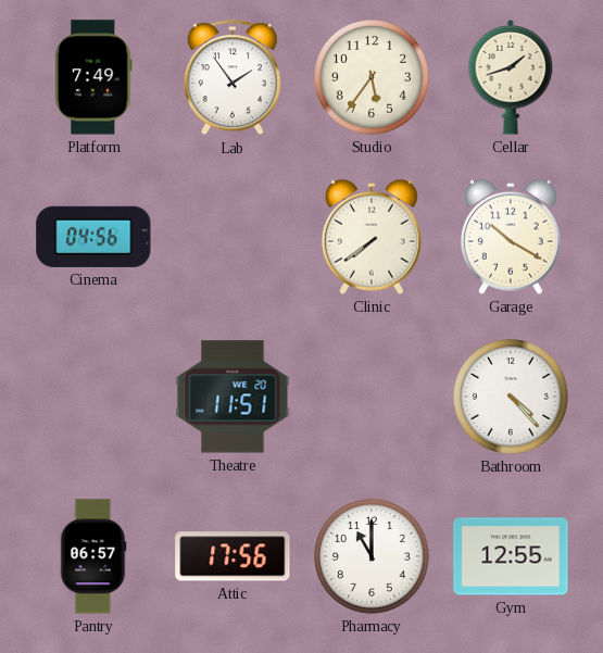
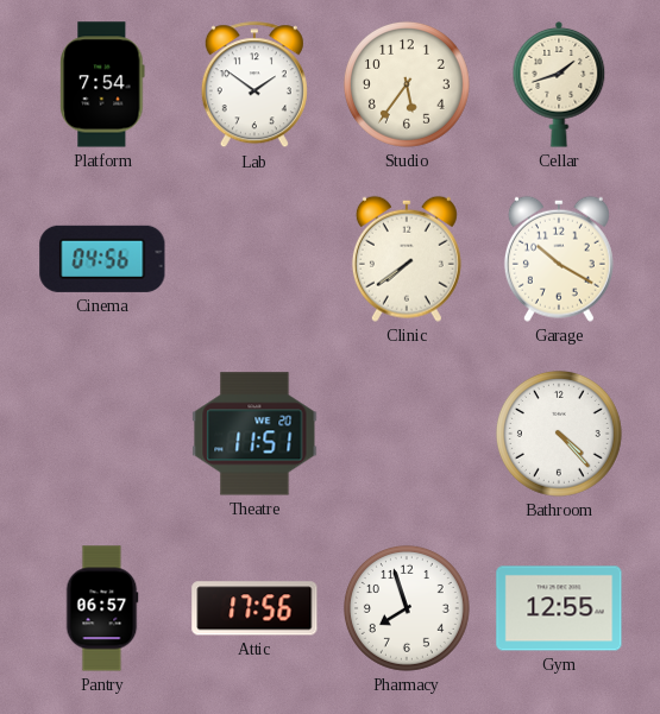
Platform: 7:49 -> 7:54
Lab: 1:54 -> 1:51
Pharmacy: 11:00 -> 7:57
